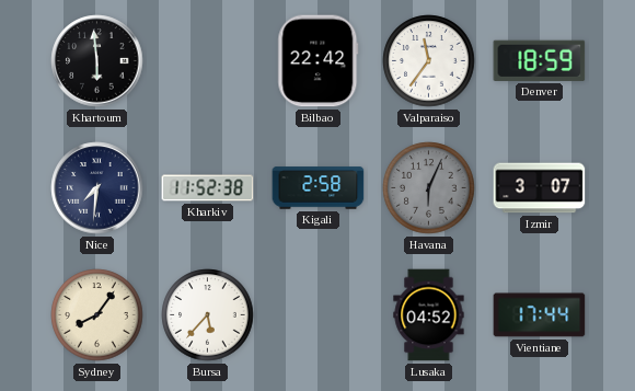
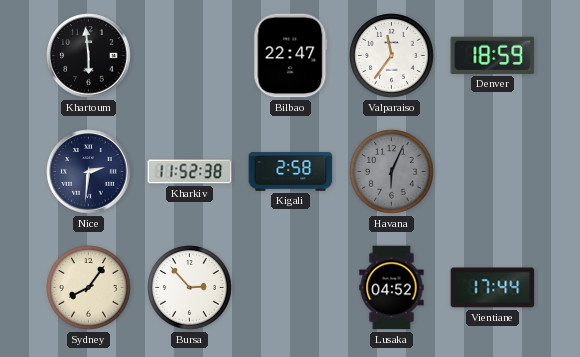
Bilbao: 22:42 -> 22:47
Nice: 7:31 -> 2:31
Izmir: 3:07 -> none
Bursa: 5:37 -> 2:53
